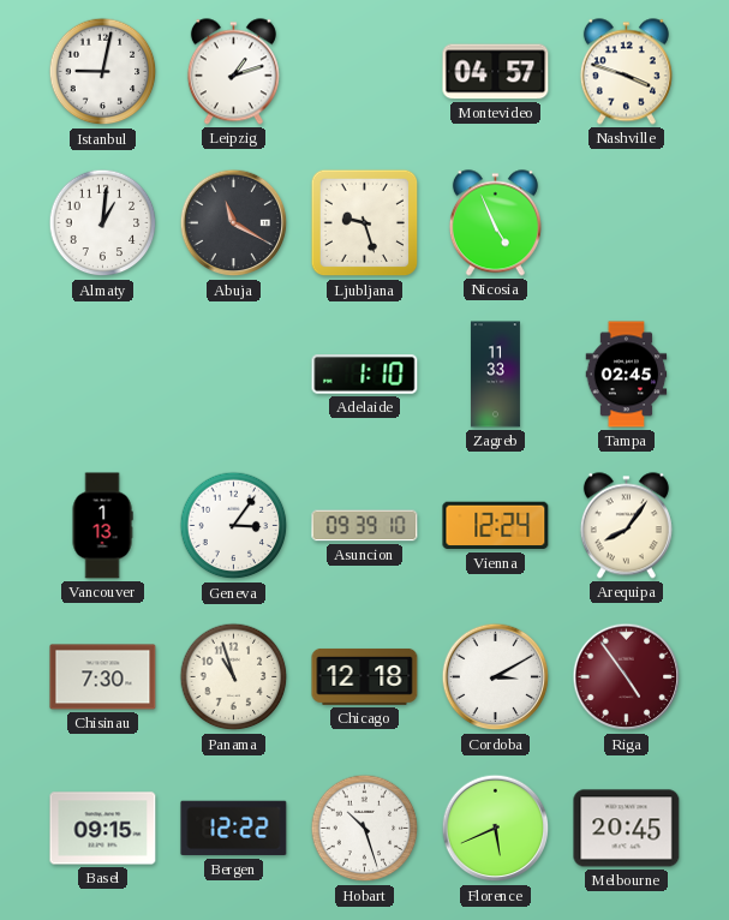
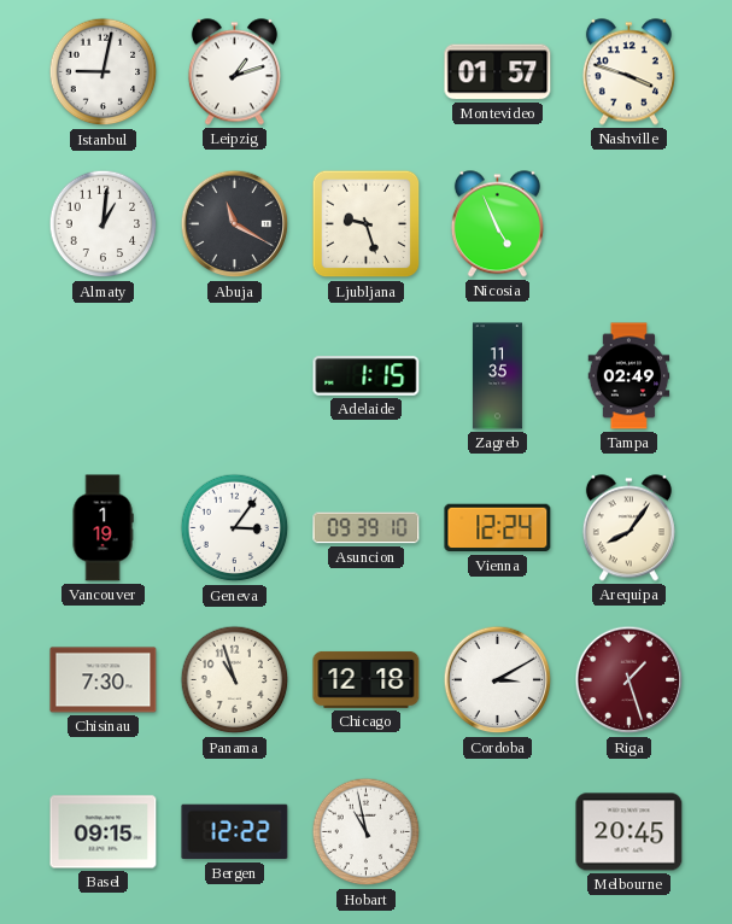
Montevideo: 04:57 -> 01:57
Adelaide: 1:10 -> 1:15
Zagreb: 11:33 -> 11:35
Tampa: 02:45 -> 02:49
Vancouver: 1:13 -> 1:19
Riga: 4:54 -> 1:27
Hobart: 10:27 -> 10:58
Florence: 5:41 -> none
